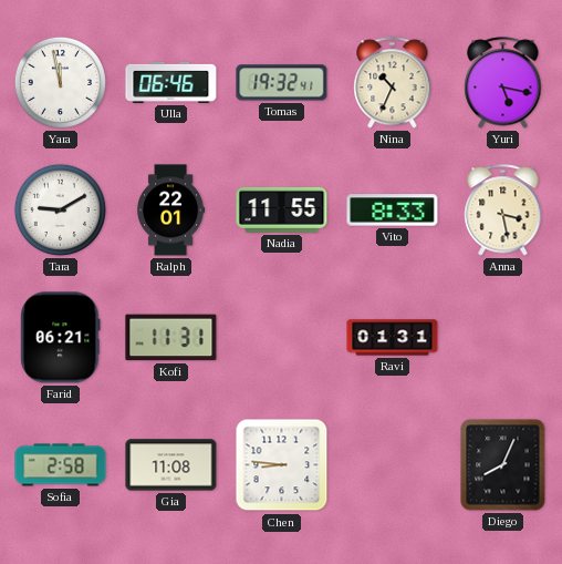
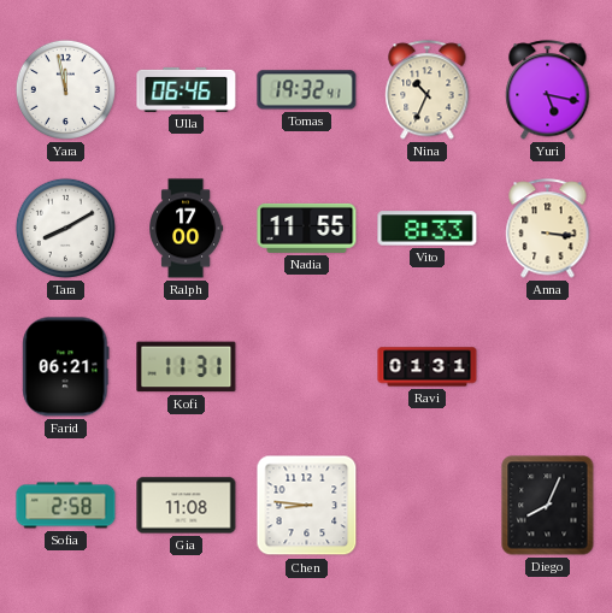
Tara: 9:10 -> 8:10
Ralph: 22:01 -> 17:00
Anna: 3:28 -> 3:16
